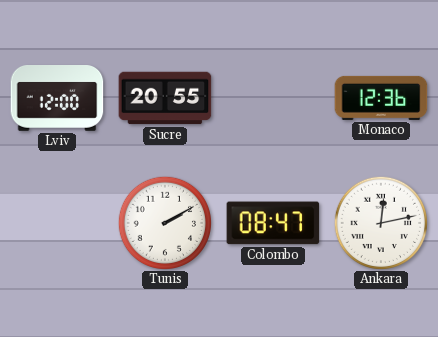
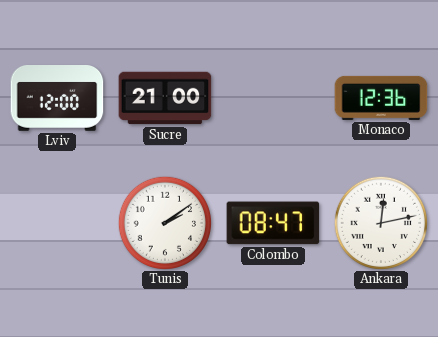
Sucre: 20:55 -> 21:00
Tunis: 2:10 -> 2:09
